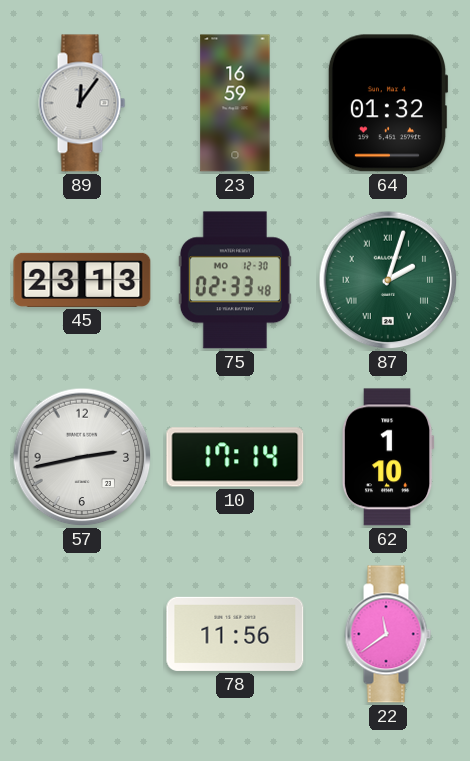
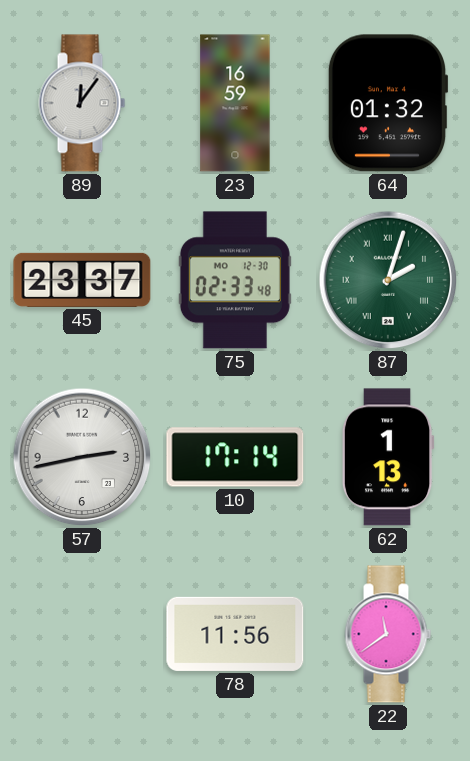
45: 23:13 -> 23:37
62: 1:10 -> 1:13
